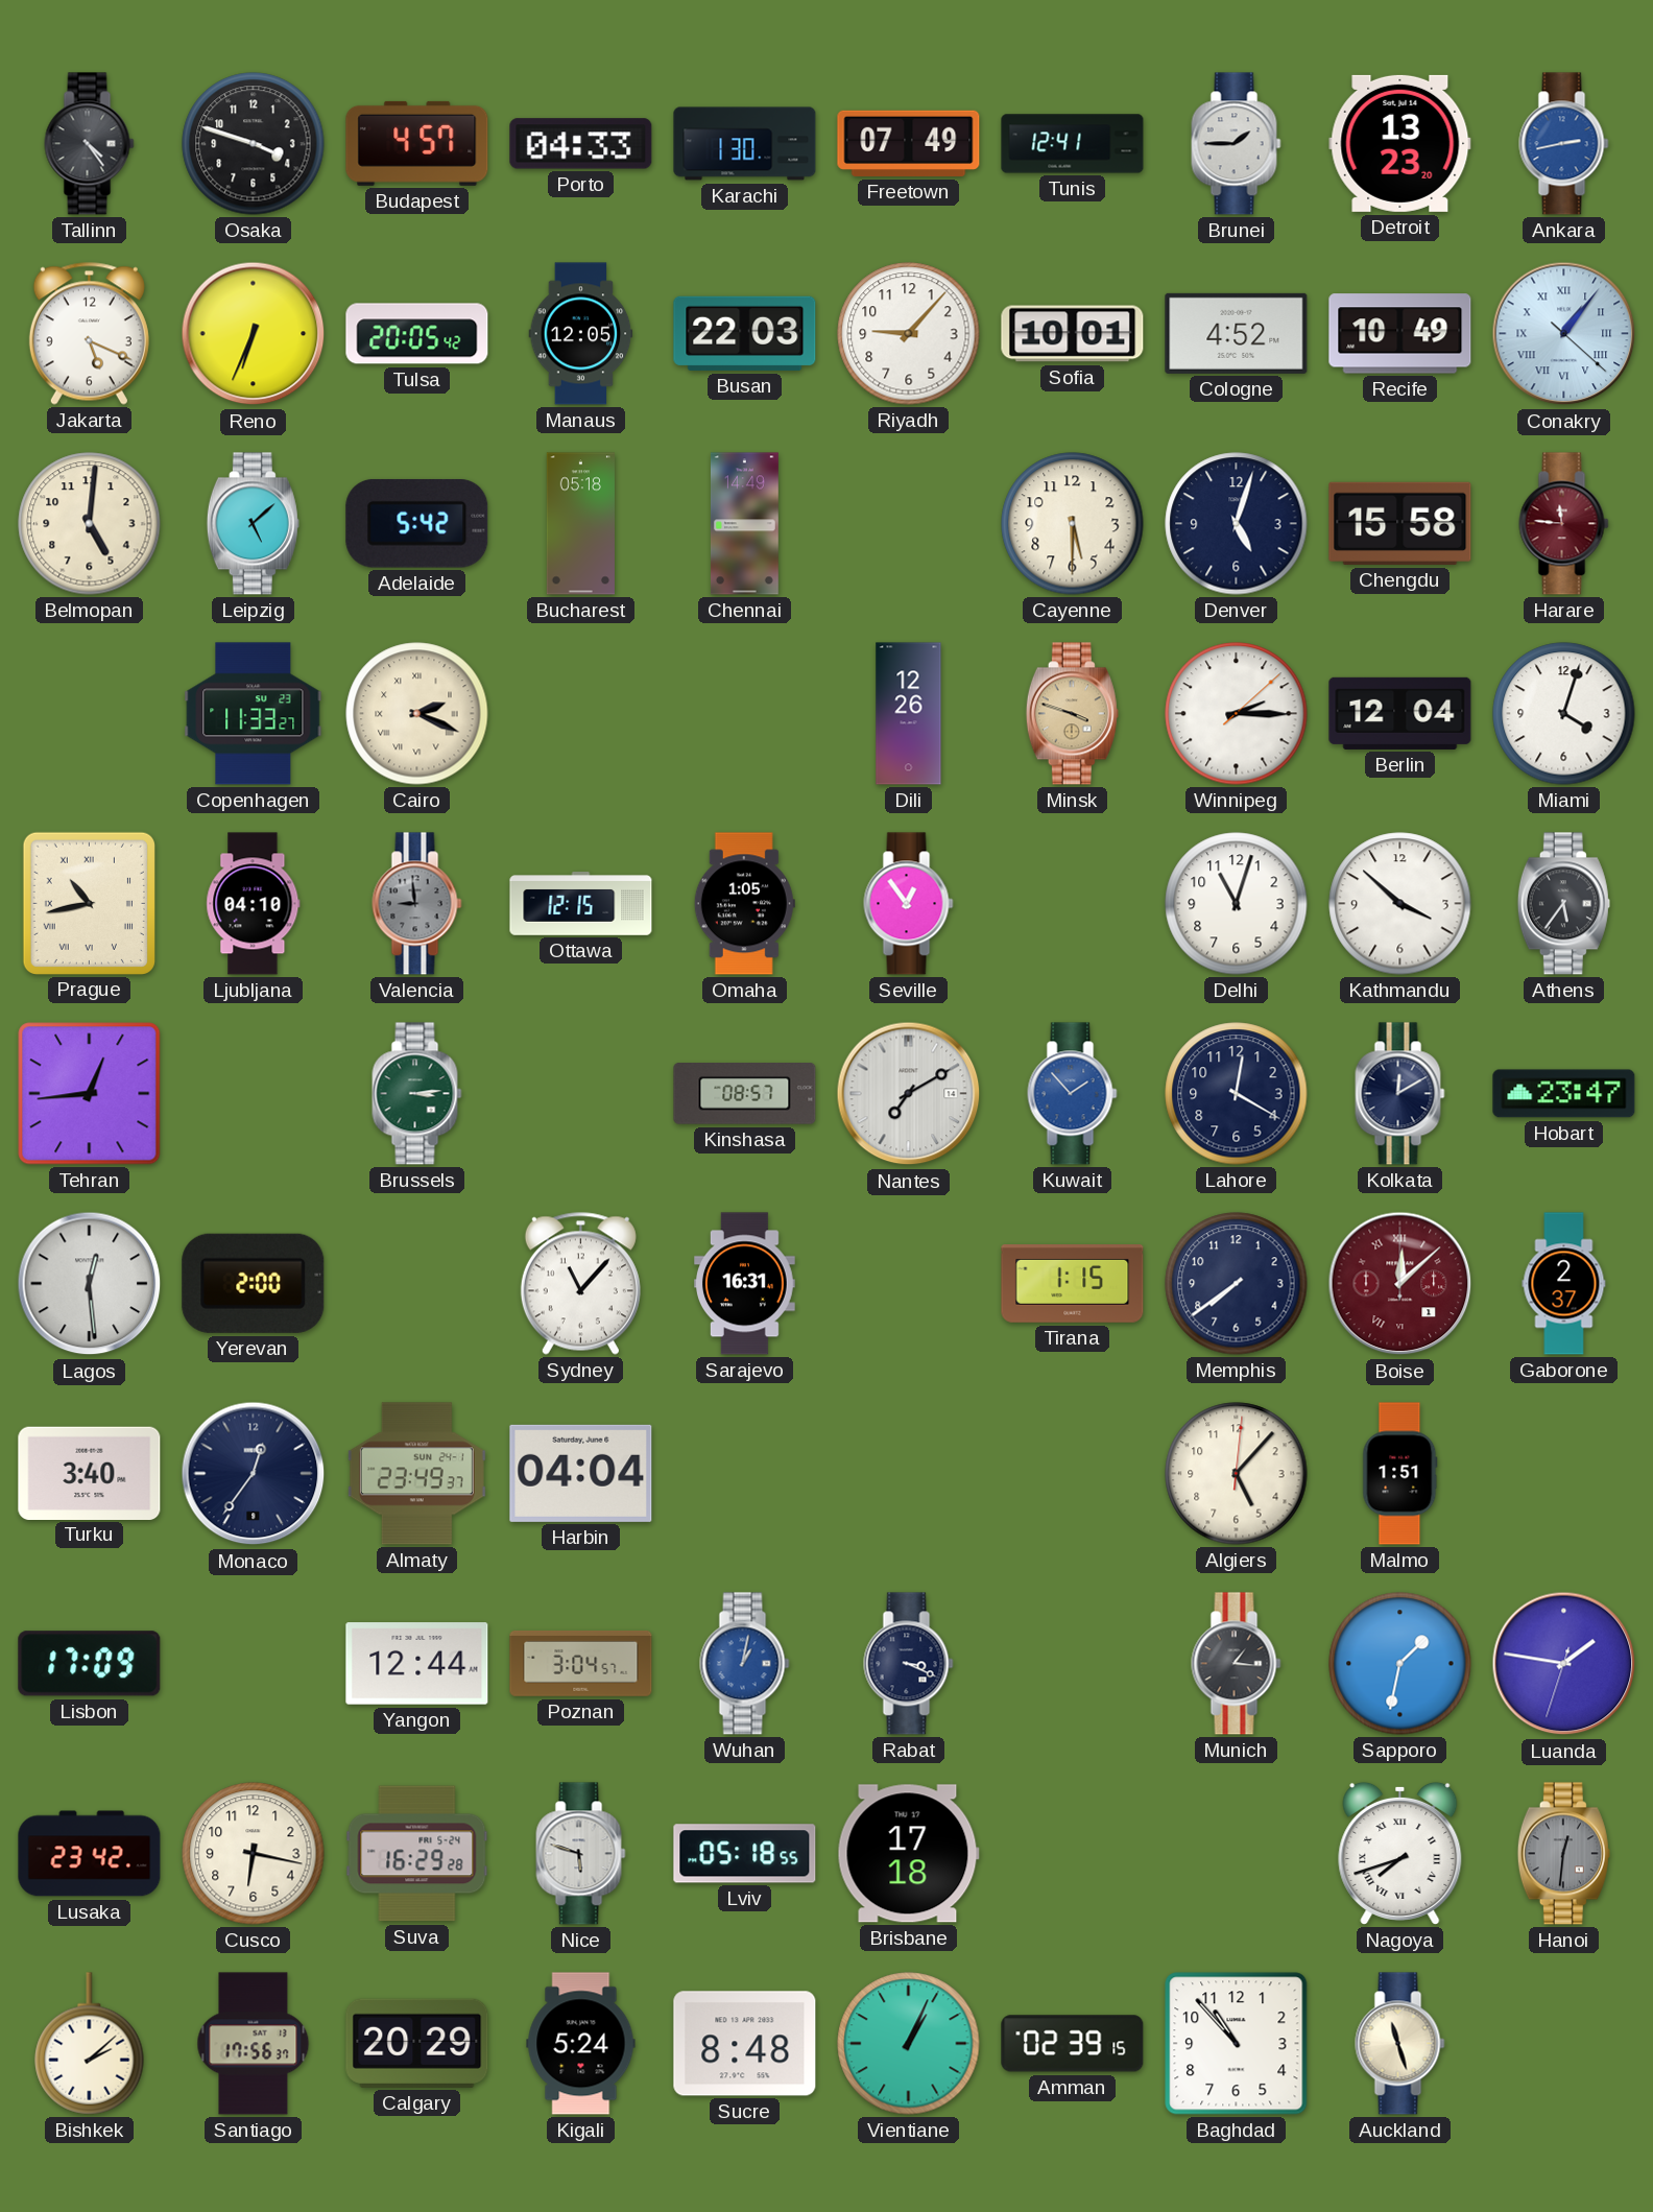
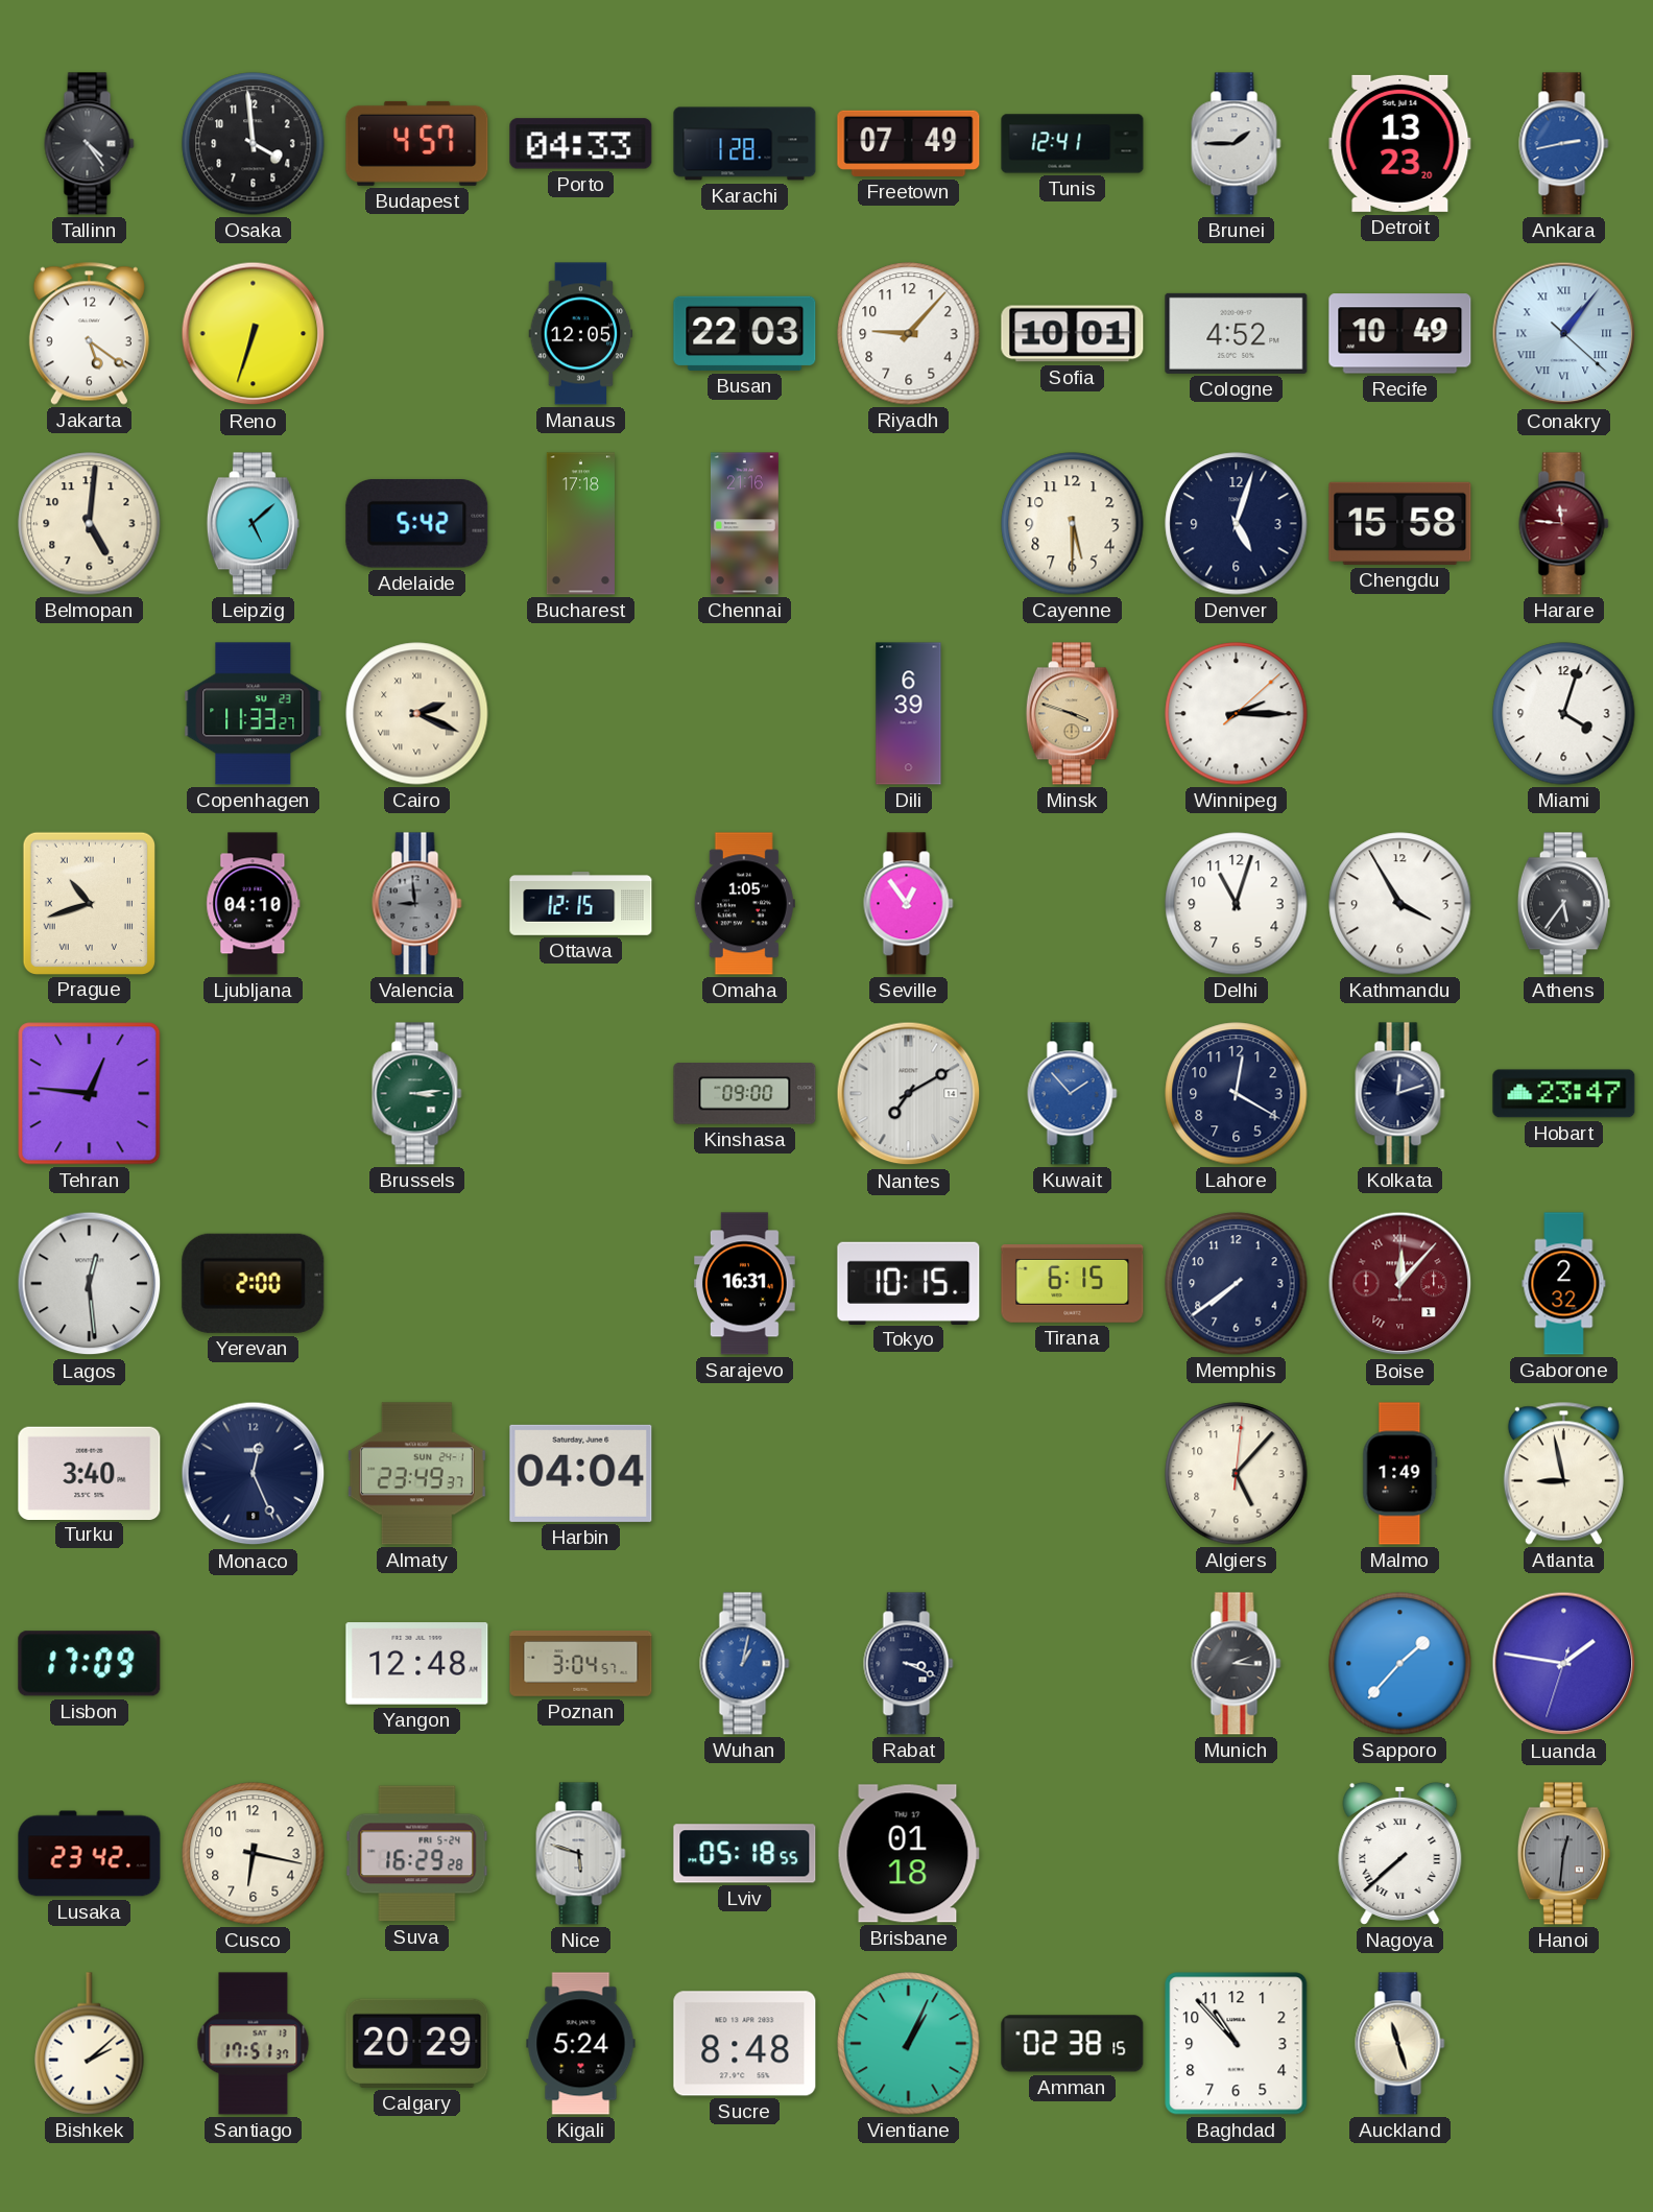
Osaka: 3:48 -> 3:59
Karachi: 1:30 -> 1:28
Jakarta: 5:19 -> 5:21
Reno: 6:34 -> 6:33
Tulsa: 20:05 -> none
Bucharest: 05:18 -> 17:18
Chennai: 14:49 -> 21:16
Dili: 12:26 -> 6:39
Berlin: 12:04 -> none
Prague: 10:43 -> 10:42
Kathmandu: 3:52 -> 3:55
Tehran: 12:44 -> 12:46
Kinshasa: 08:57 -> 09:00
Kolkata: 12:10 -> 12:12
Sydney: 11:07 -> none
Tokyo: none -> 10:15
Tirana: 1:15 -> 6:15
Boise: 12:08 -> 12:07
Gaborone: 2:37 -> 2:32
Monaco: 12:36 -> 12:26
Malmo: 1:51 -> 1:49
Atlanta: none -> 8:58
Yangon: 12:44 -> 12:48
Munich: 1:16 -> 2:16
Sapporo: 1:32 -> 1:37
Brisbane: 17:18 -> 01:18
Nagoya: 7:42 -> 7:38
Santiago: 17:56 -> 17:51
Amman: 02:39 -> 02:38
